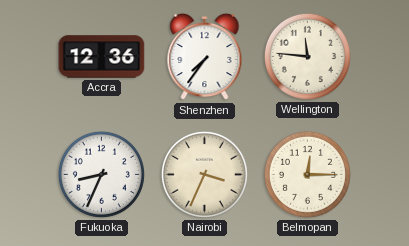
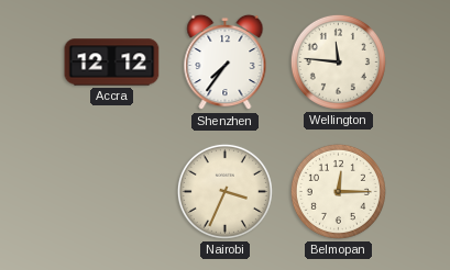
Accra: 12:36 -> 12:12
Fukuoka: 8:34 -> none
